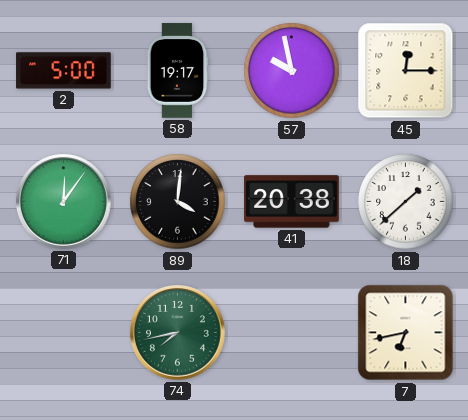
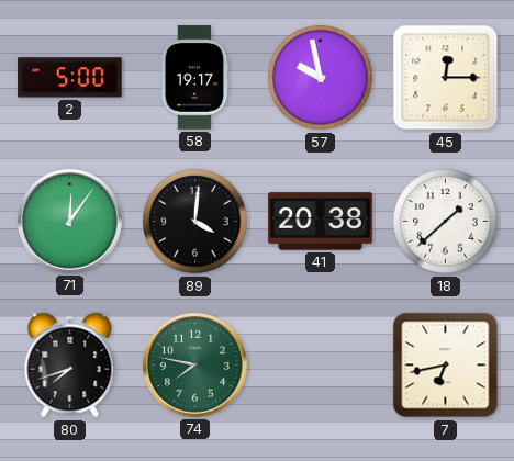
80: none -> 7:42
74: 7:43 -> 7:47
